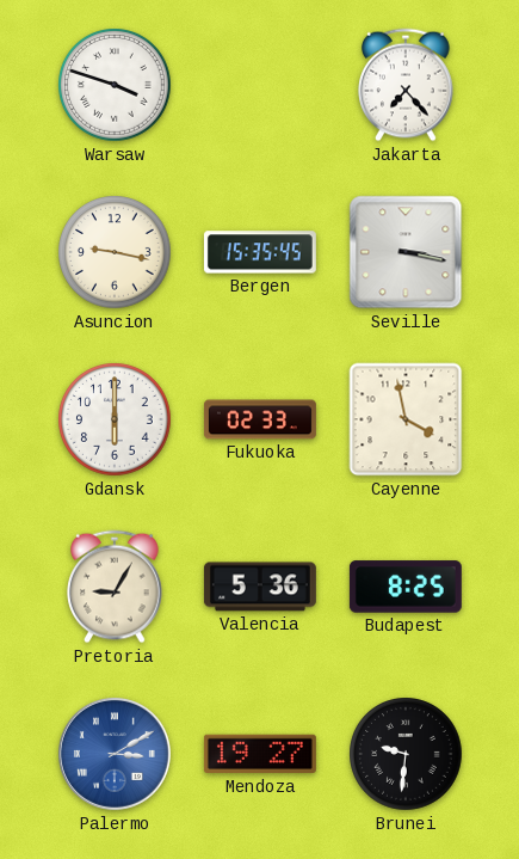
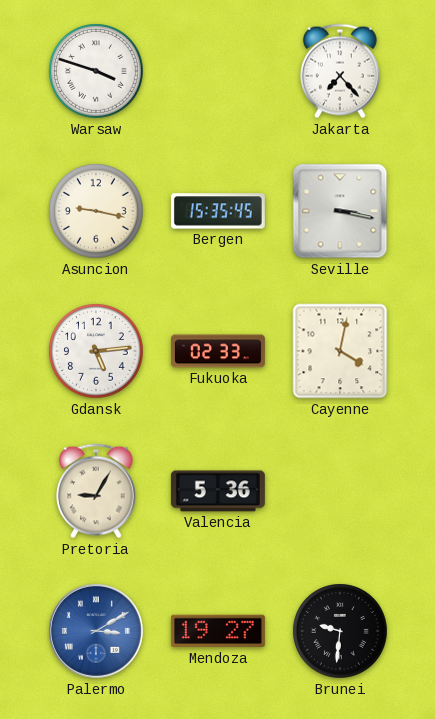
Gdansk: 6:00 -> 5:14
Cayenne: 3:58 -> 4:02
Budapest: 8:25 -> none
